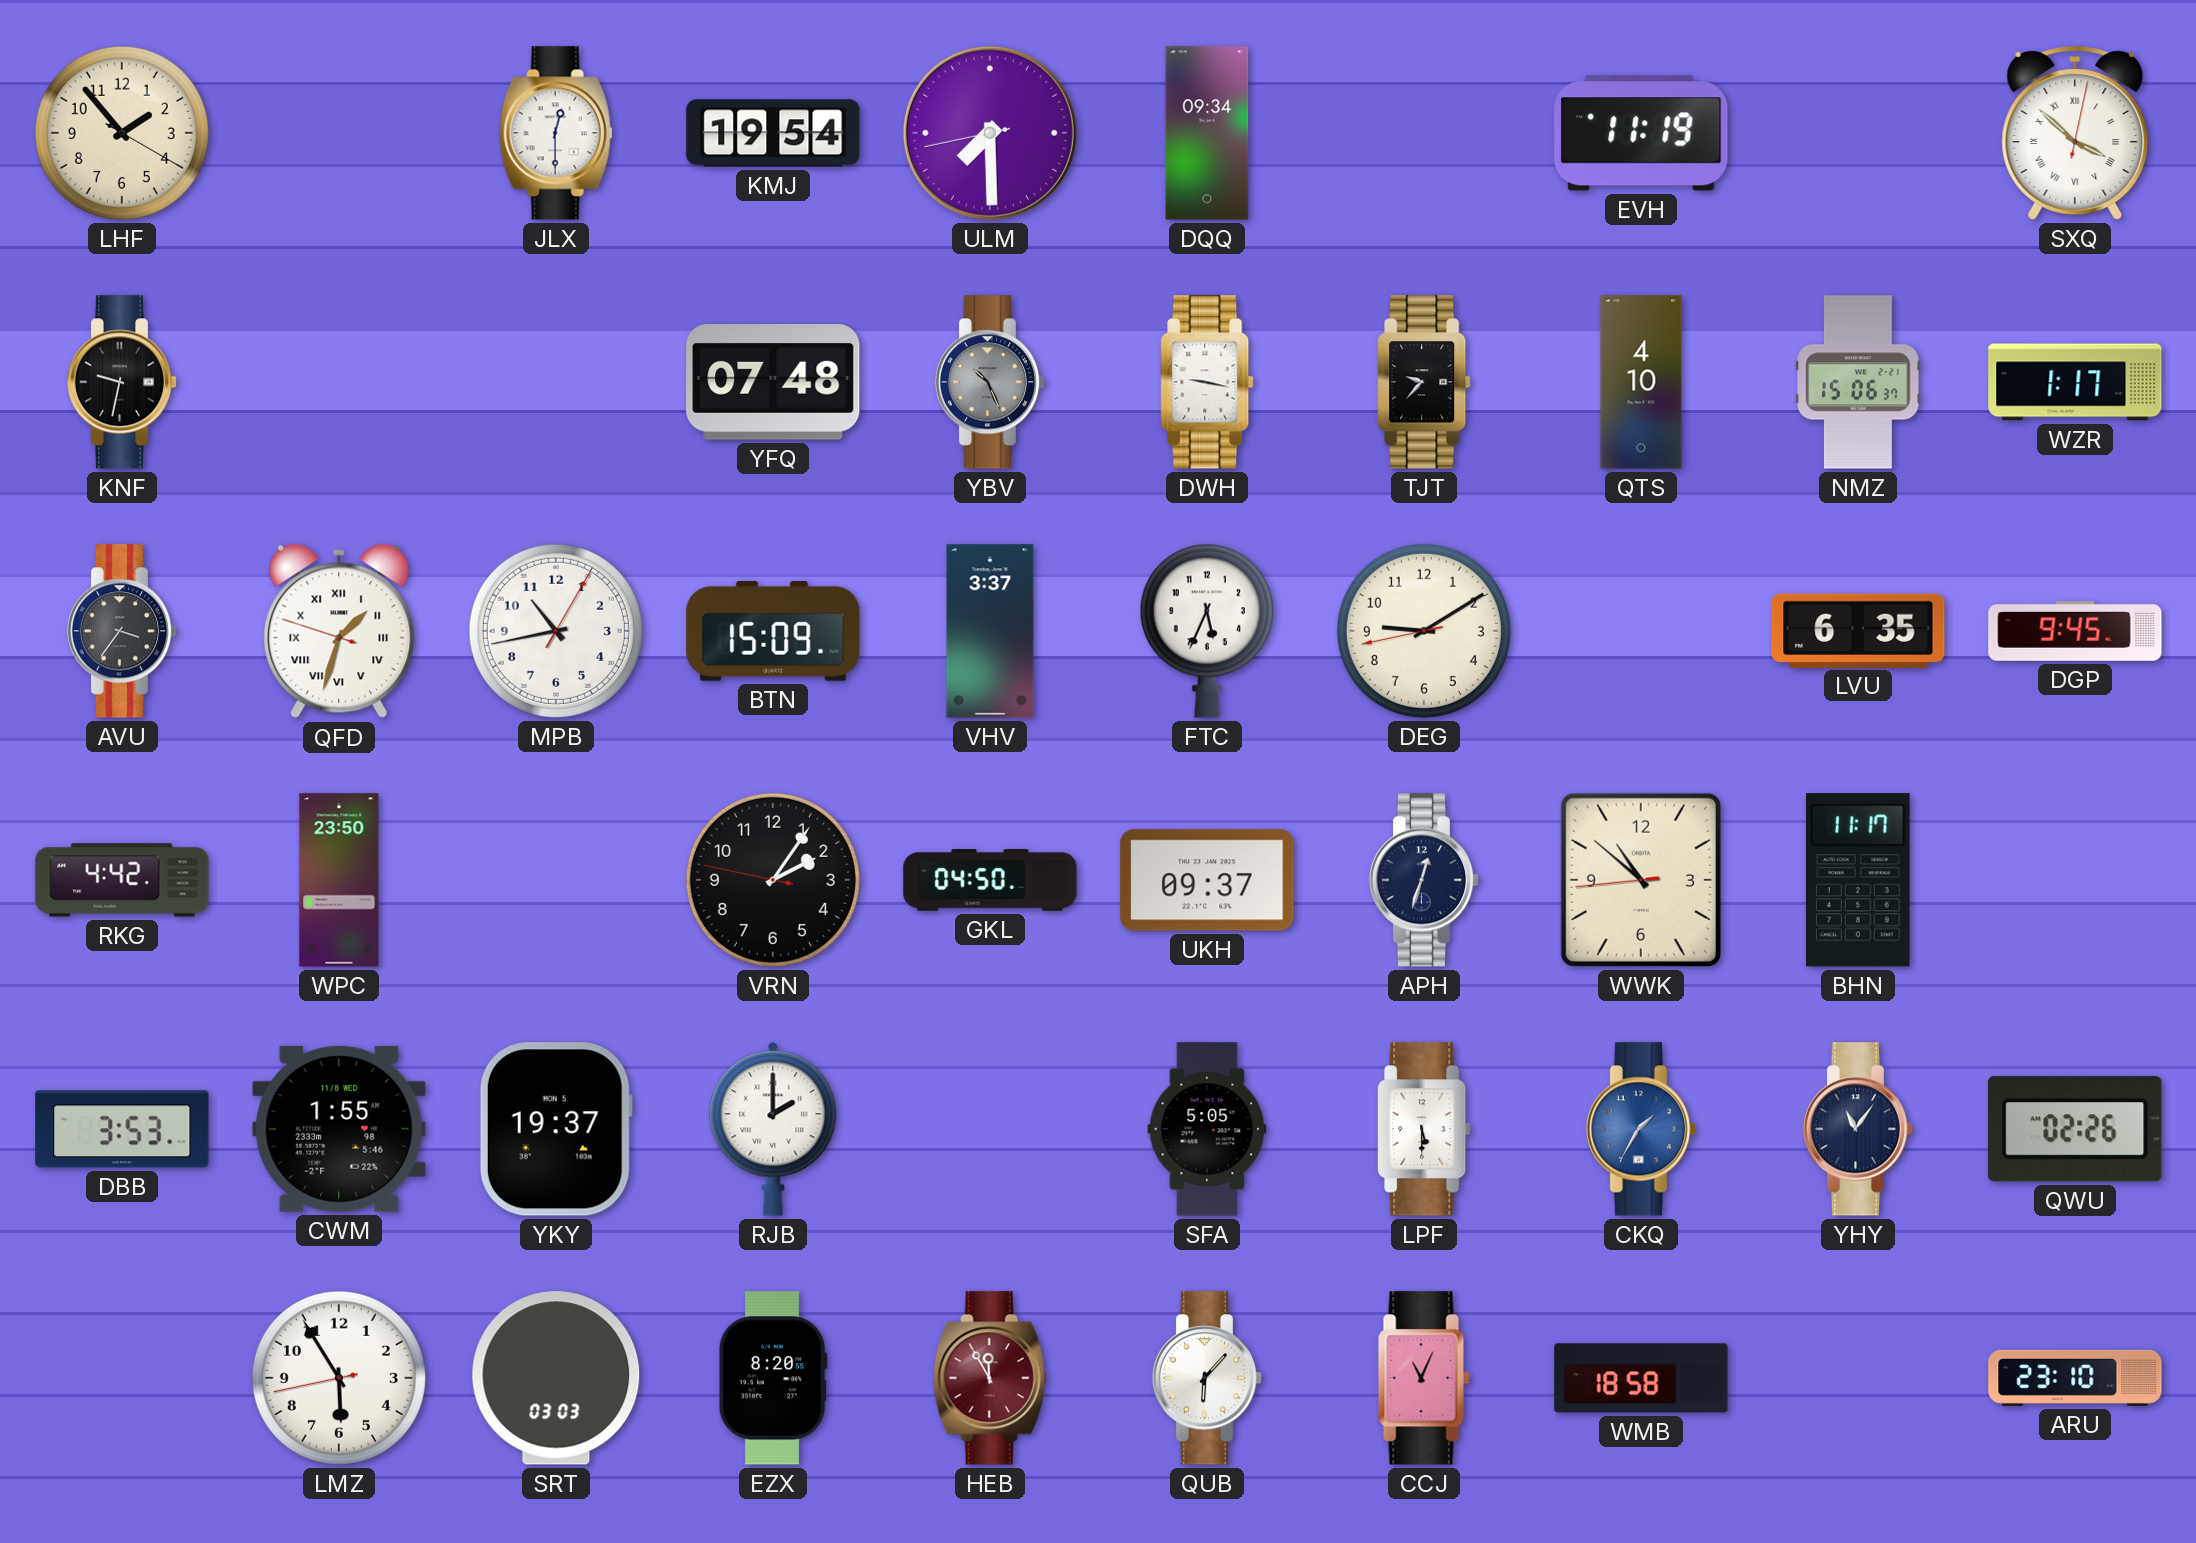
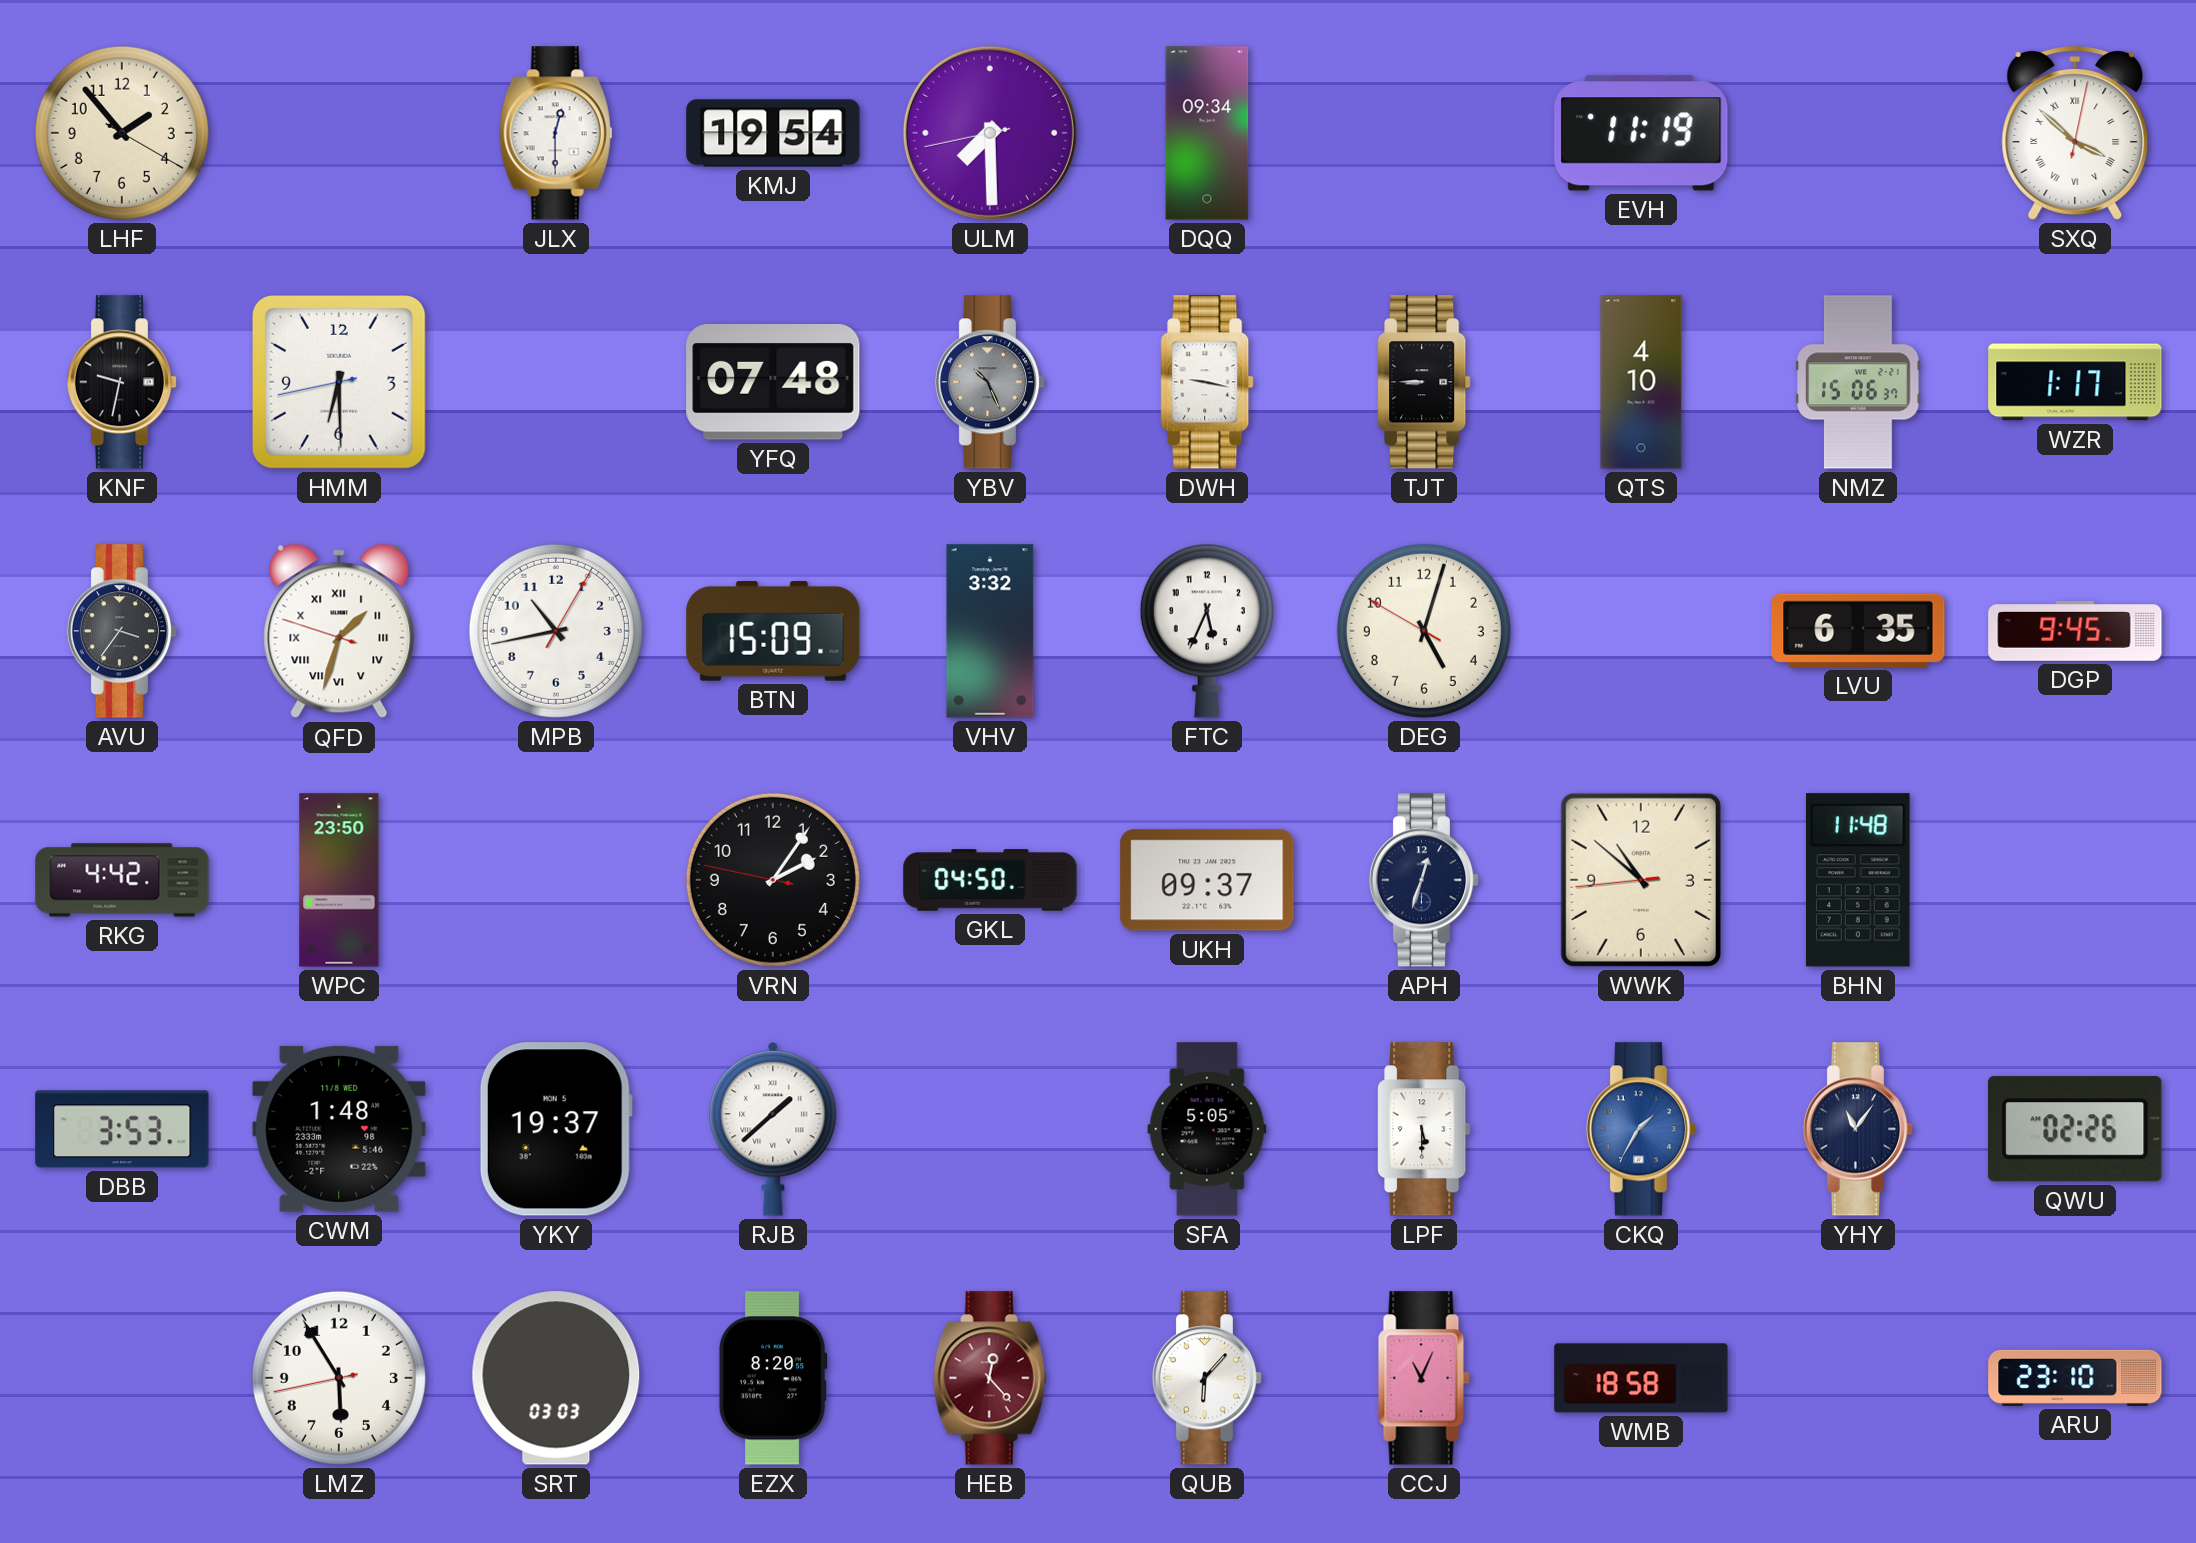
HMM: none -> 6:29
TJT: 9:37 -> 8:45
VHV: 3:37 -> 3:32
DEG: 9:09 -> 5:02
BHN: 11:17 -> 11:48
CWM: 1:55 -> 1:48
RJB: 2:00 -> 1:38
HEB: 11:55 -> 12:23
